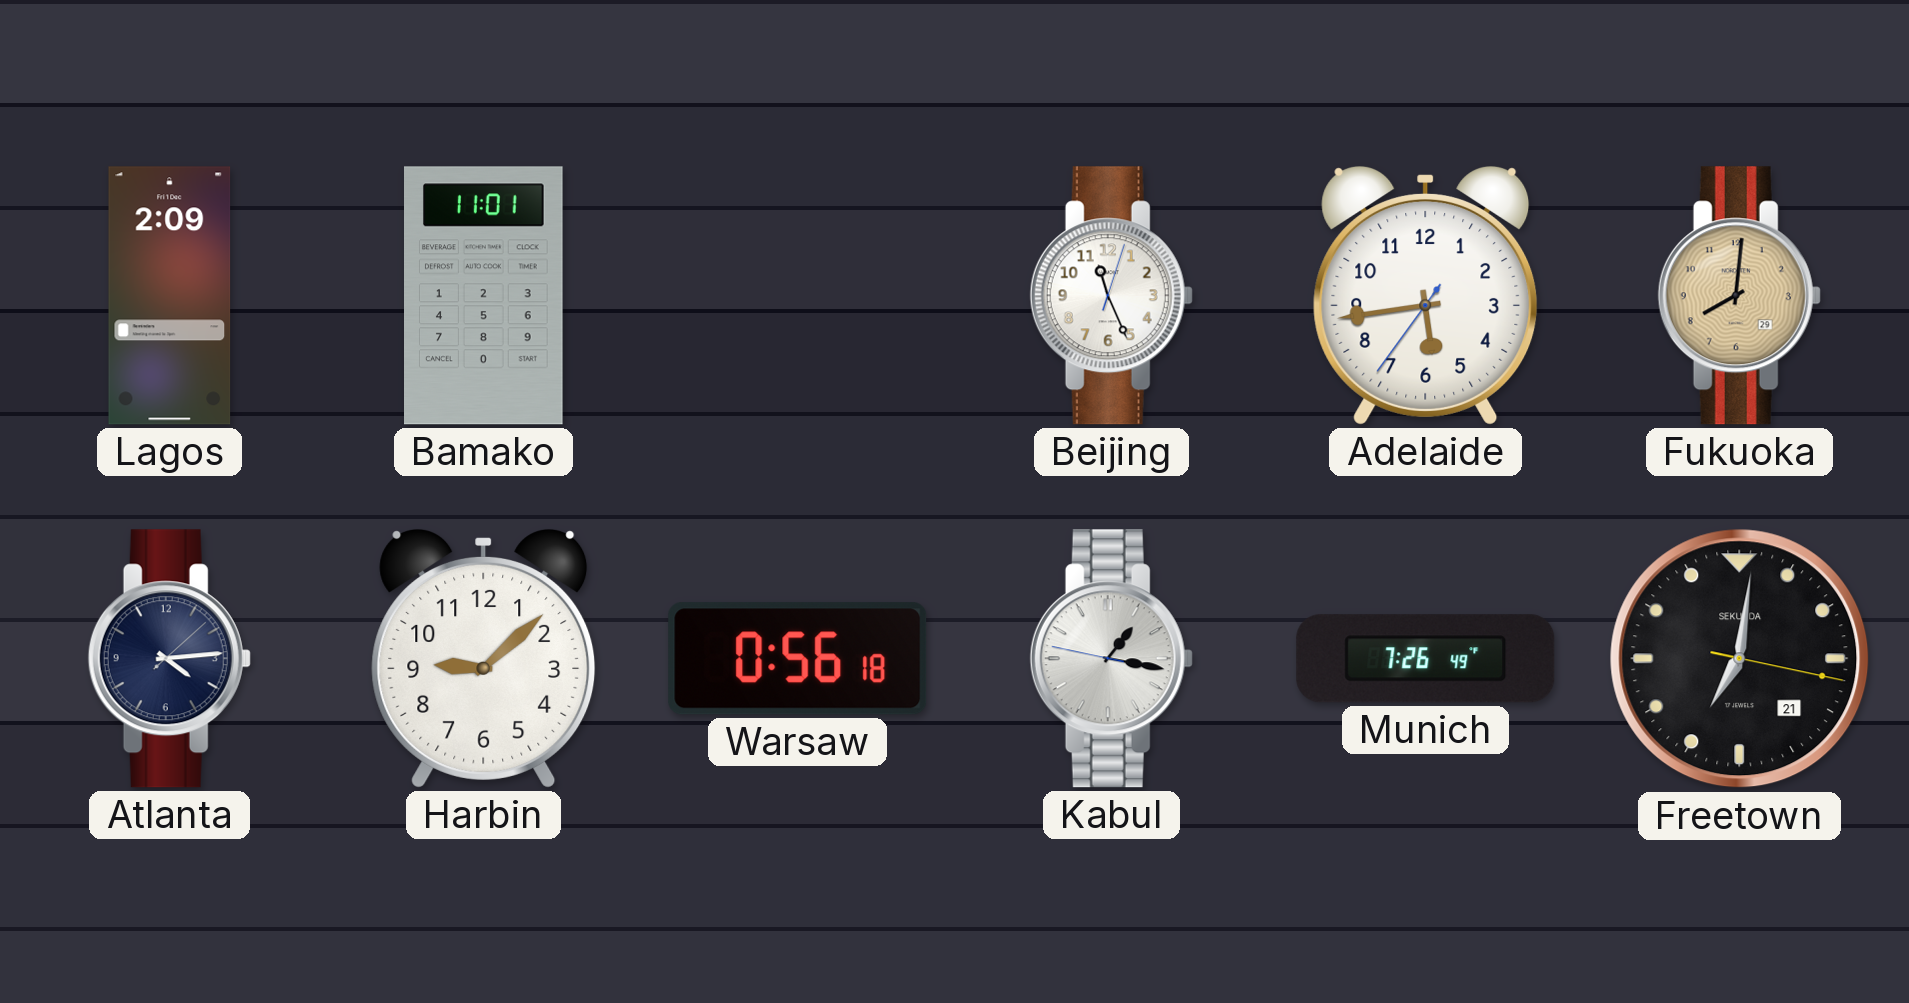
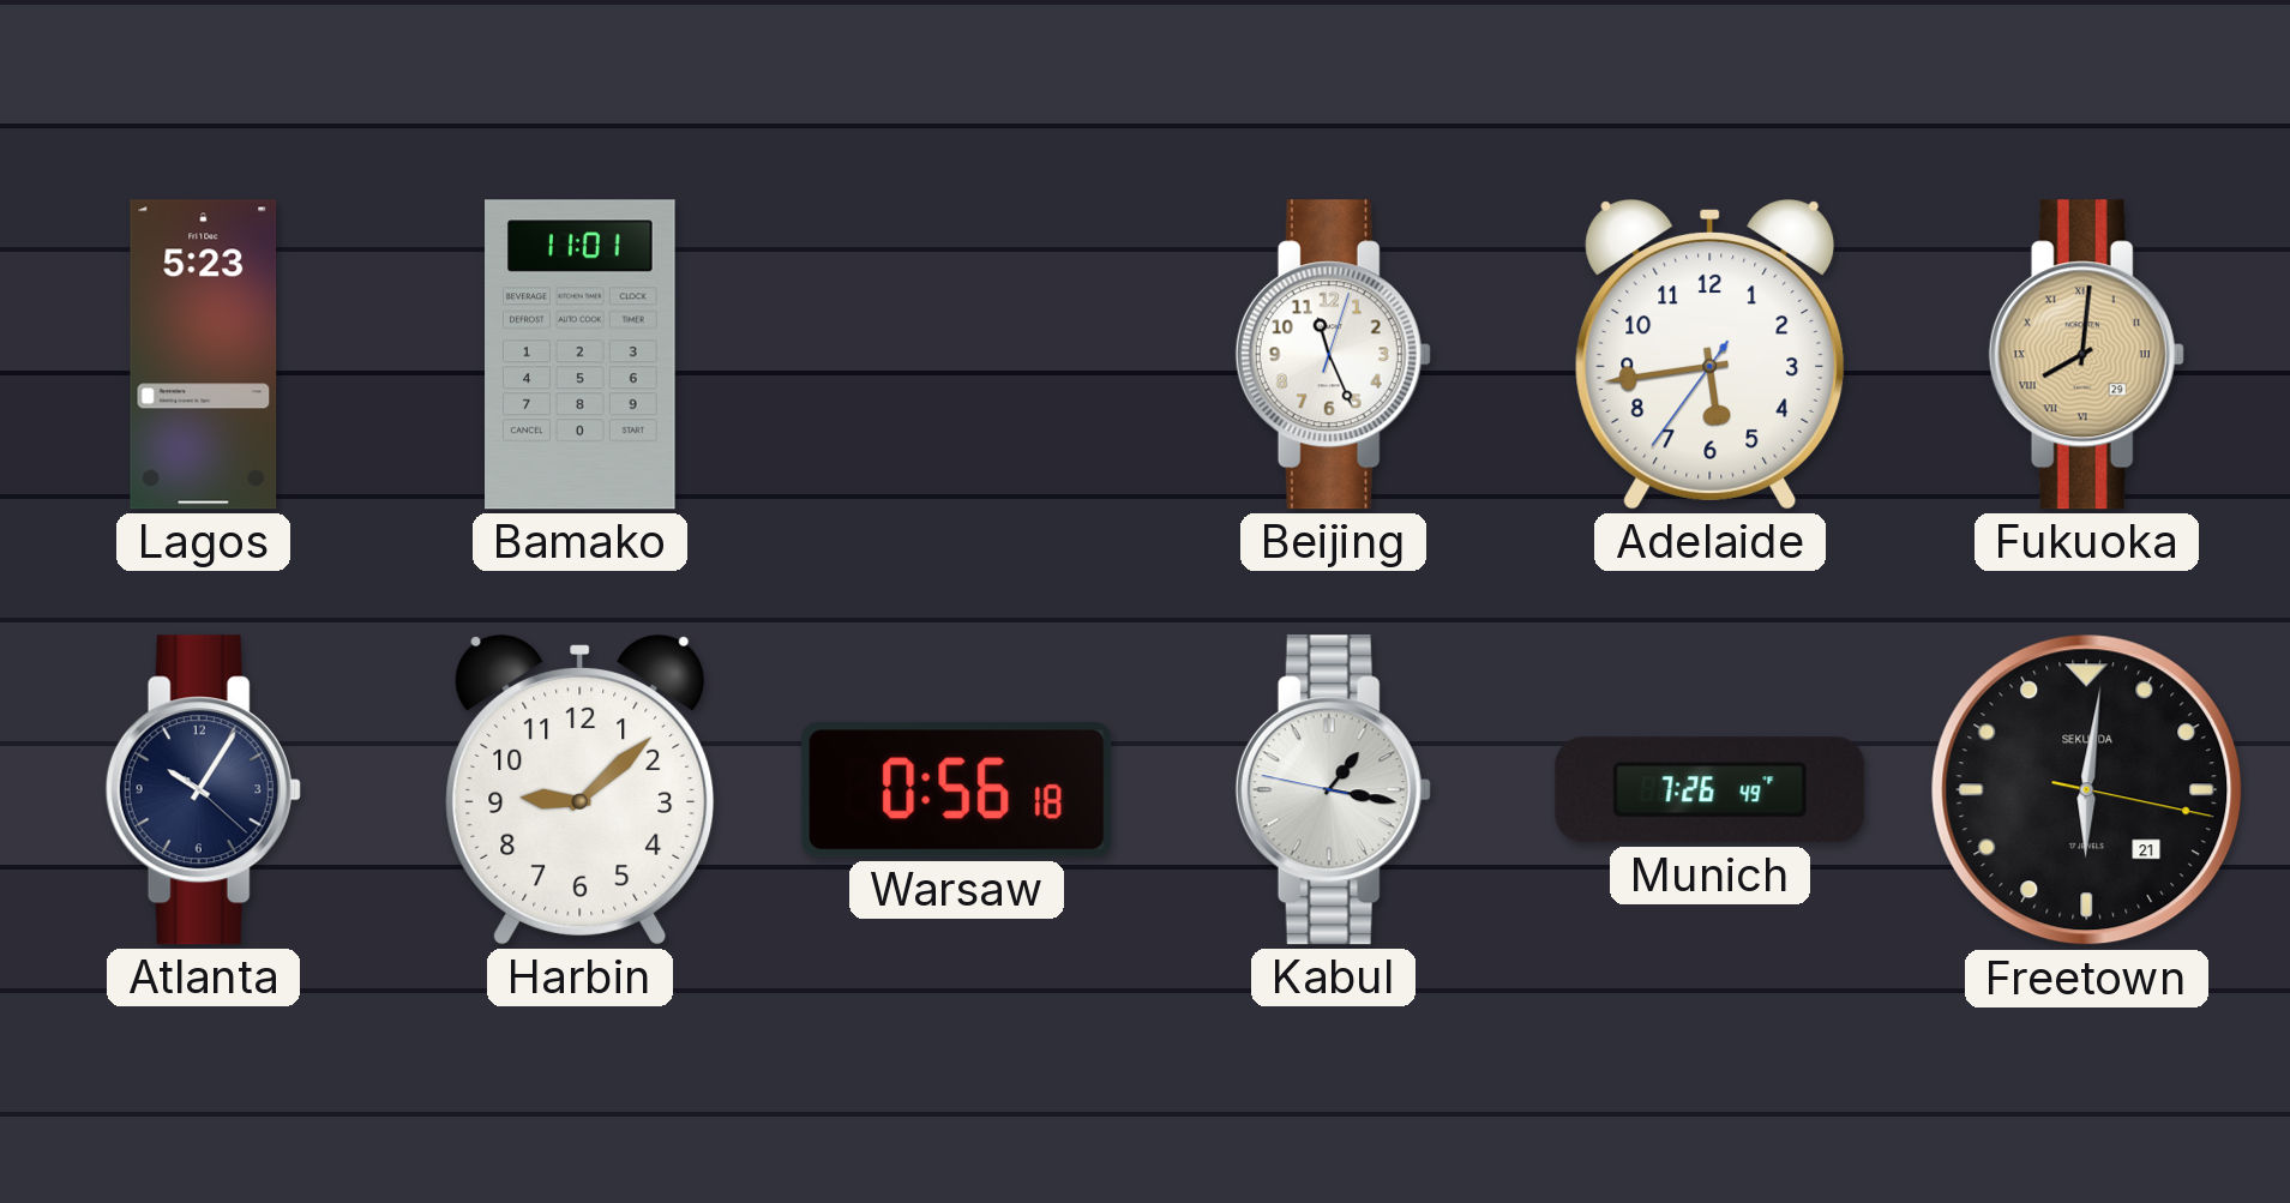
Lagos: 2:09 -> 5:23
Fukuoka numerals: Arabic -> Roman
Atlanta: 4:14 -> 10:05
Freetown: 7:01 -> 6:01
